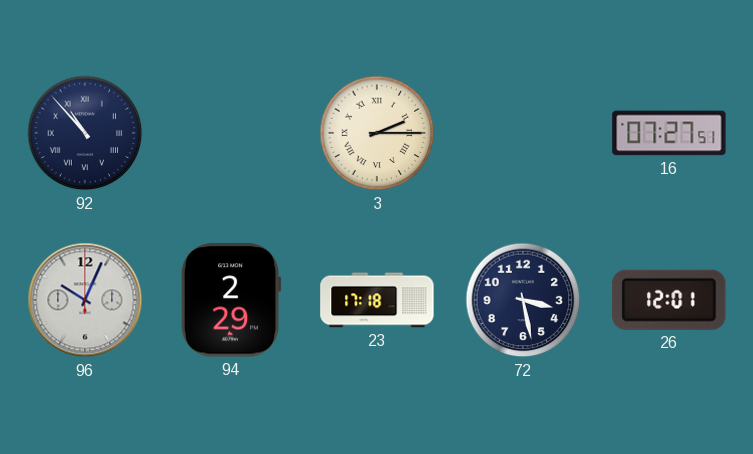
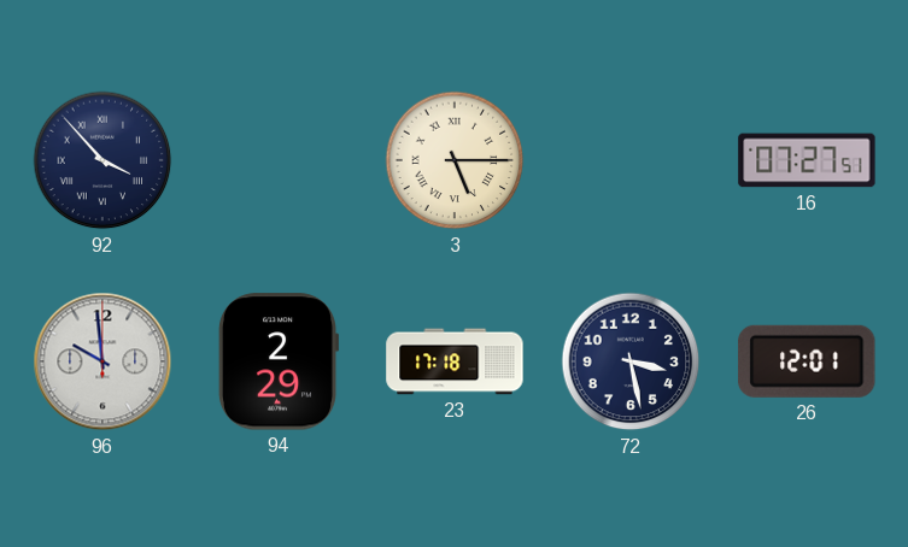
92: 10:53 -> 3:53
3: 2:15 -> 5:15
96: 10:04 -> 9:59
